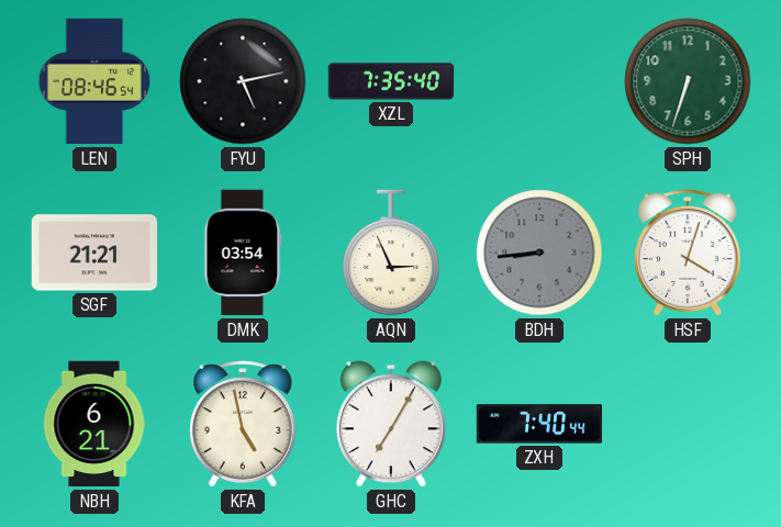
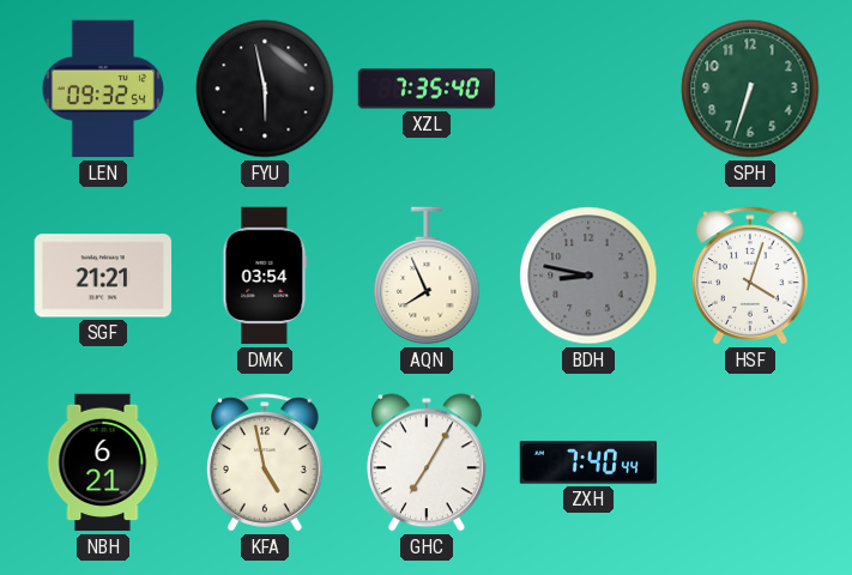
LEN: 08:46 -> 09:32
FYU: 5:13 -> 5:58
AQN: 2:56 -> 7:56
BDH: 8:44 -> 8:47
